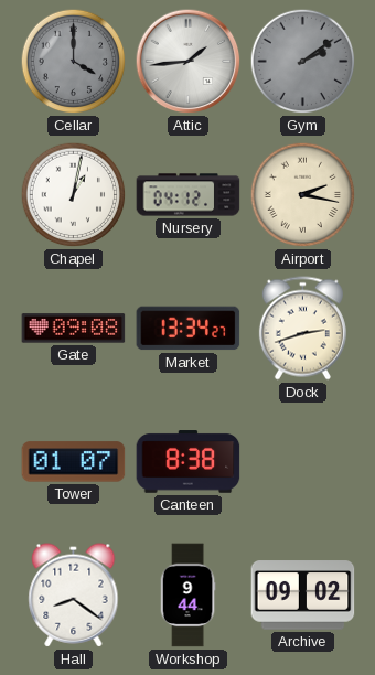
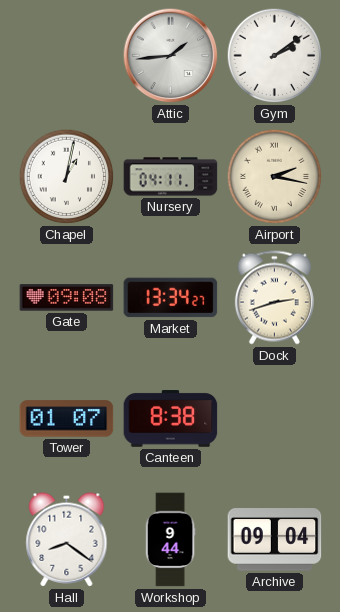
Cellar: 4:00 -> none
Gym dial: grey -> white
Nursery: 04:12 -> 04:11
Archive: 09:02 -> 09:04
